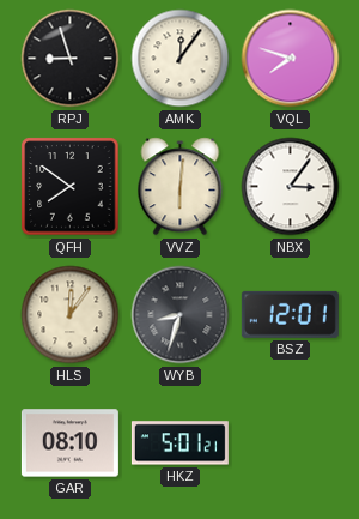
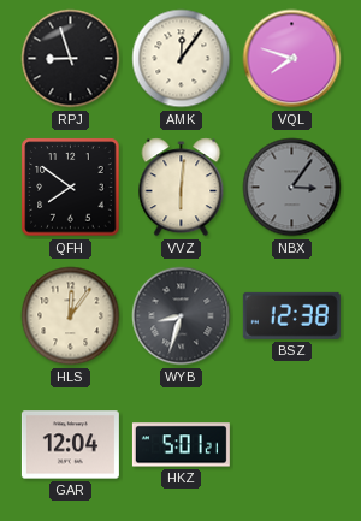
NBX dial: white -> grey
BSZ: 12:01 -> 12:38
GAR: 08:10 -> 12:04
